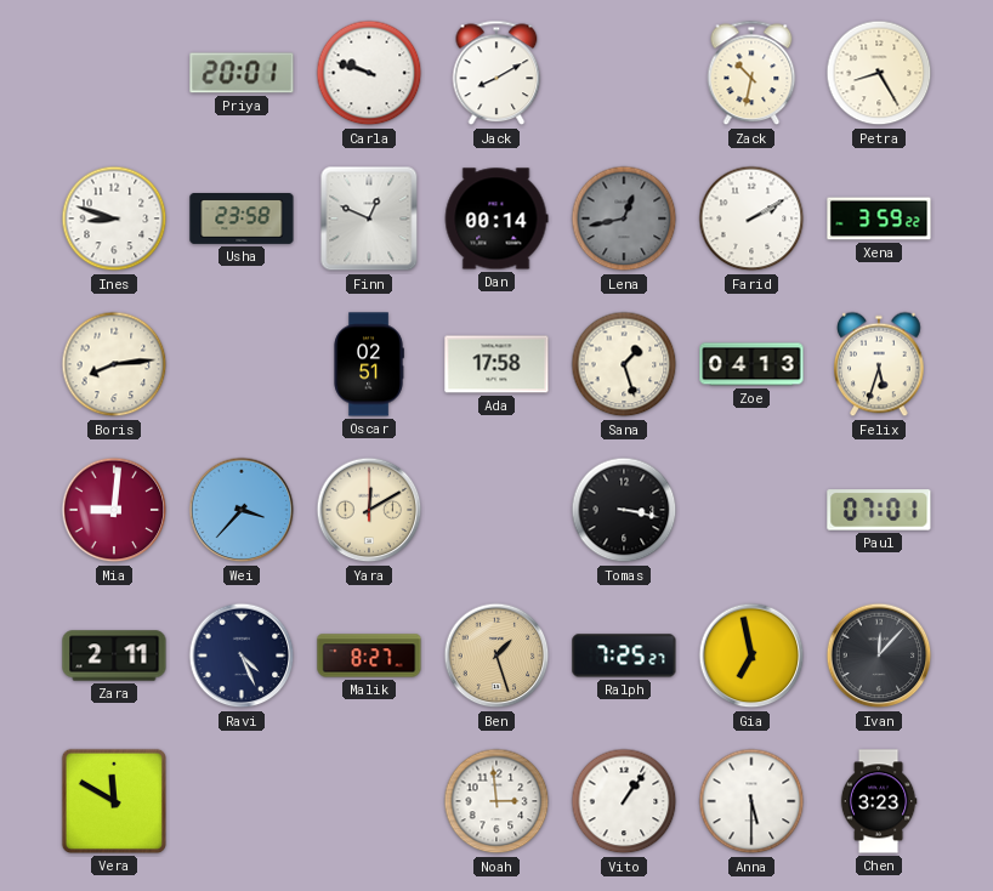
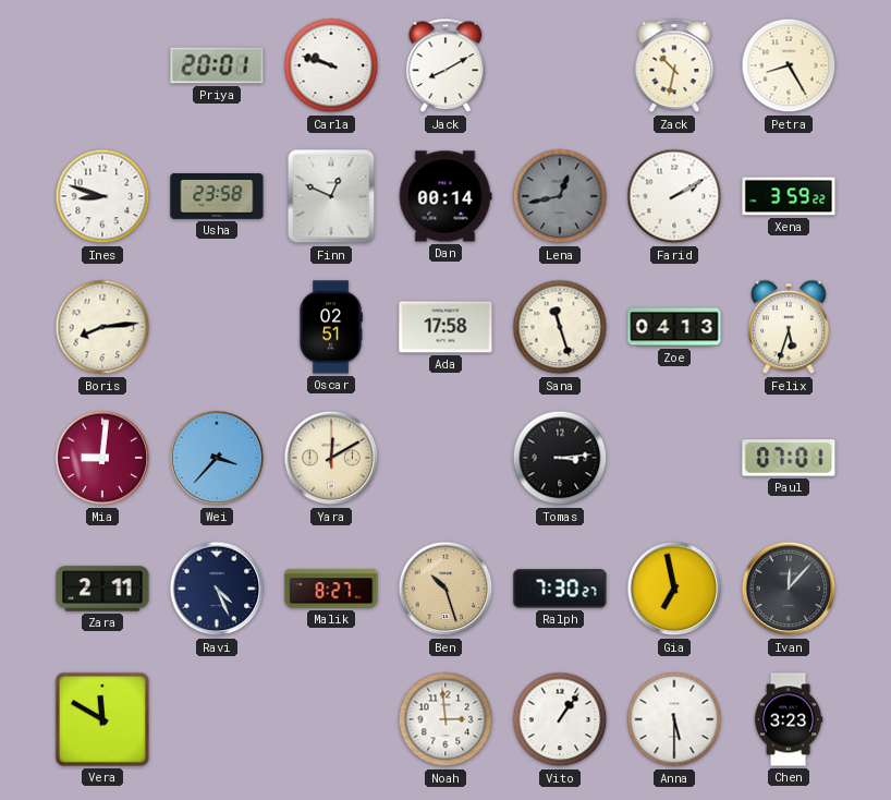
Sana: 1:27 -> 11:27
Tomas: 3:17 -> 3:14
Ben: 1:27 -> 10:27
Ralph: 7:25 -> 7:30
